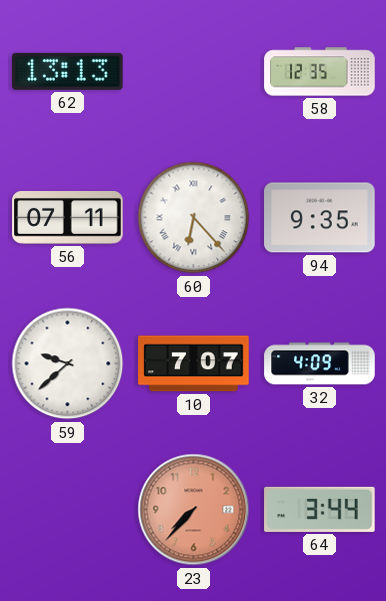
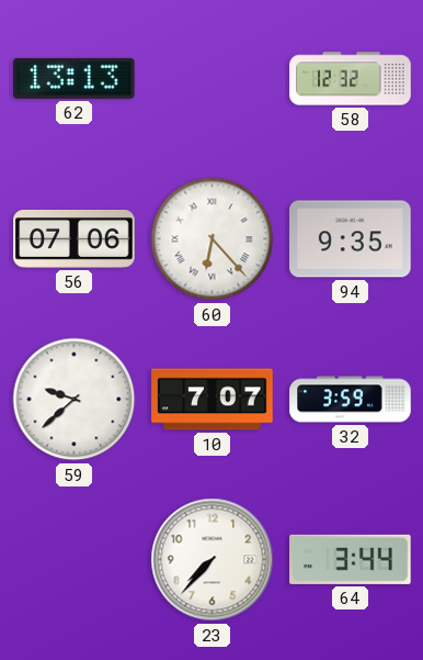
58: 12:35 -> 12:32
56: 07:11 -> 07:06
32: 4:09 -> 3:59
23 dial: salmon -> white
